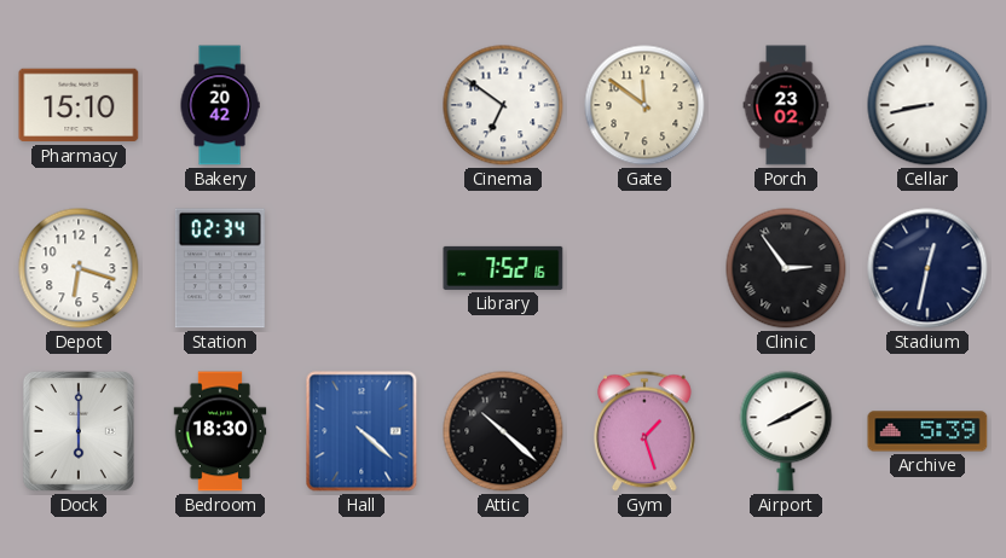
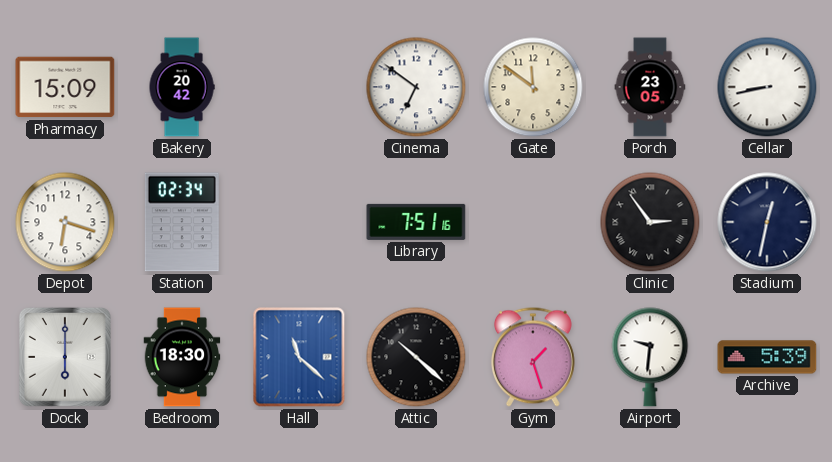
Pharmacy: 15:10 -> 15:09
Porch: 23:02 -> 23:05
Library: 7:52 -> 7:51
Hall: 4:22 -> 11:22
Airport: 8:10 -> 9:31
